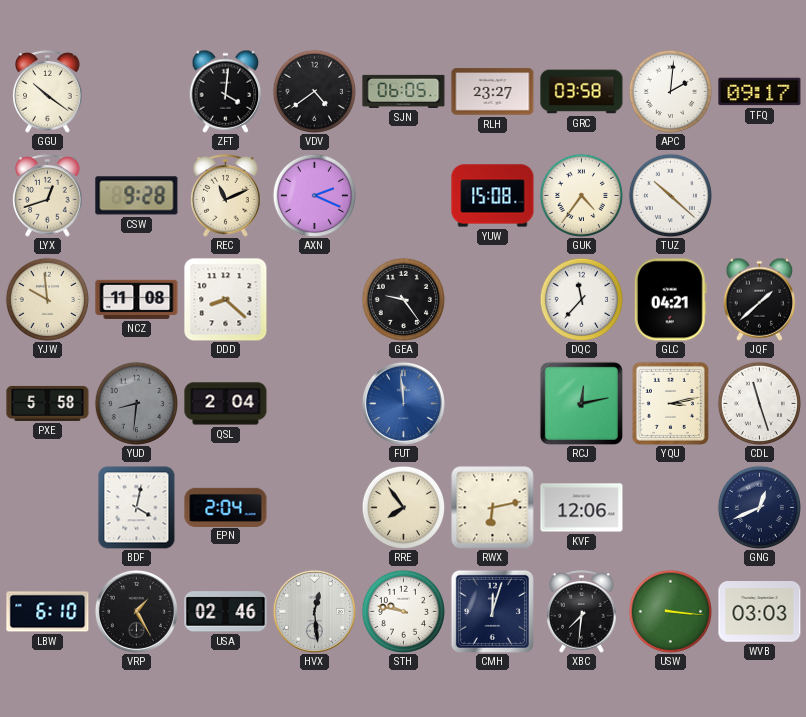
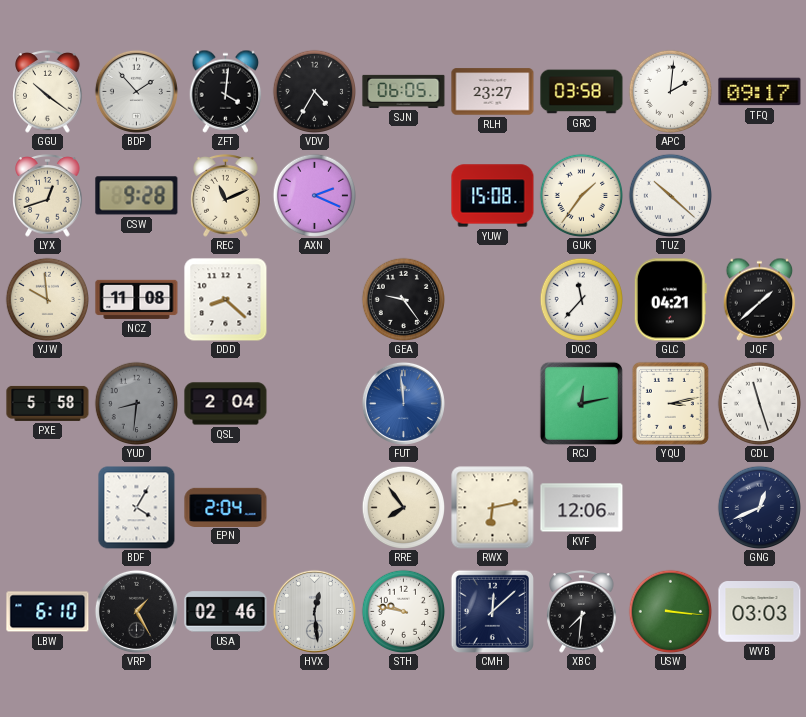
BDP: none -> 1:53
VDV: 4:39 -> 4:35
GUK: 4:36 -> 1:36
BDF: 4:02 -> 4:05
CMH: 12:03 -> 12:08
